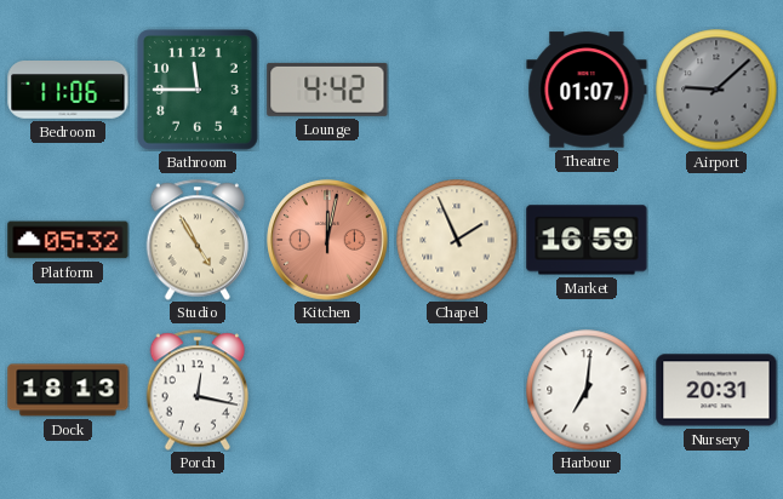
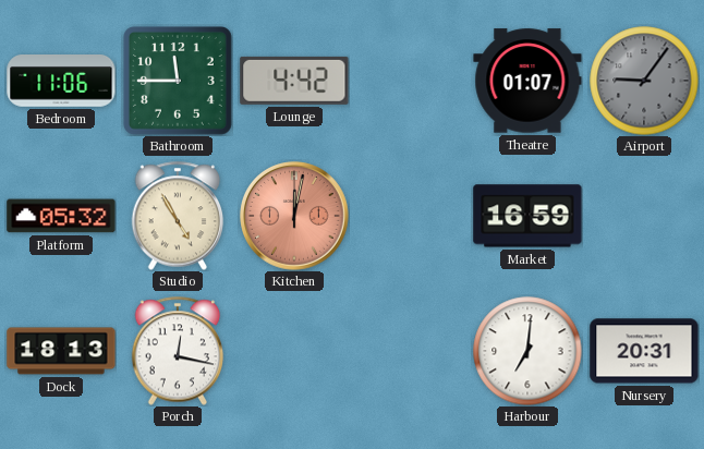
Airport: 9:08 -> 9:06
Chapel: 1:56 -> none
